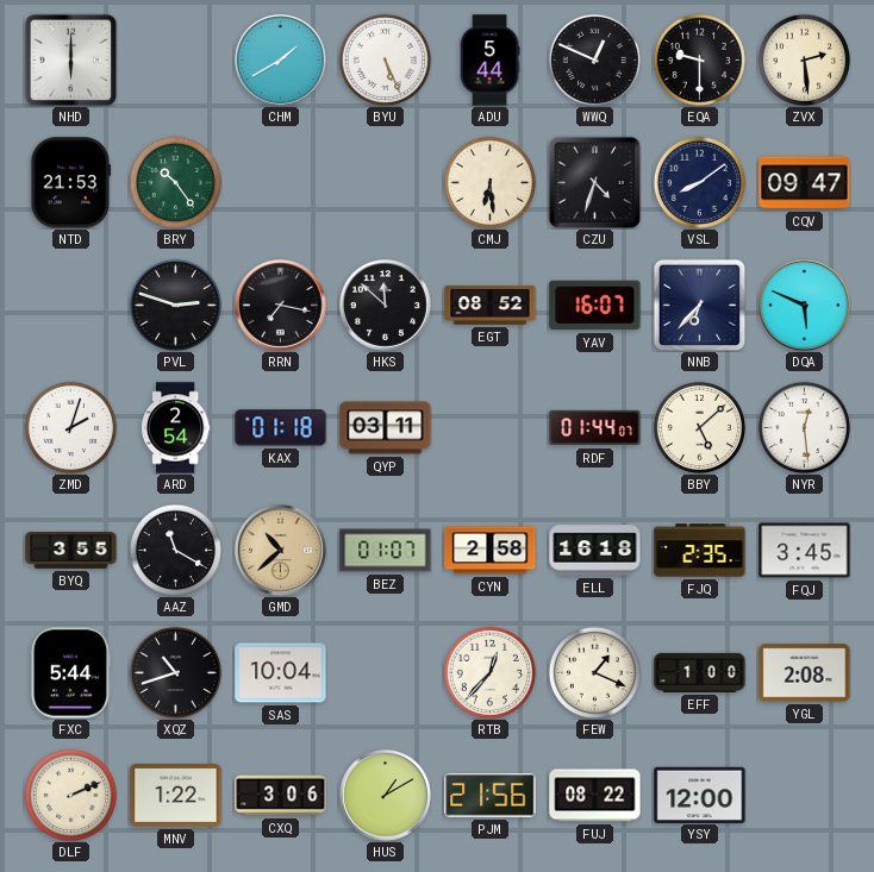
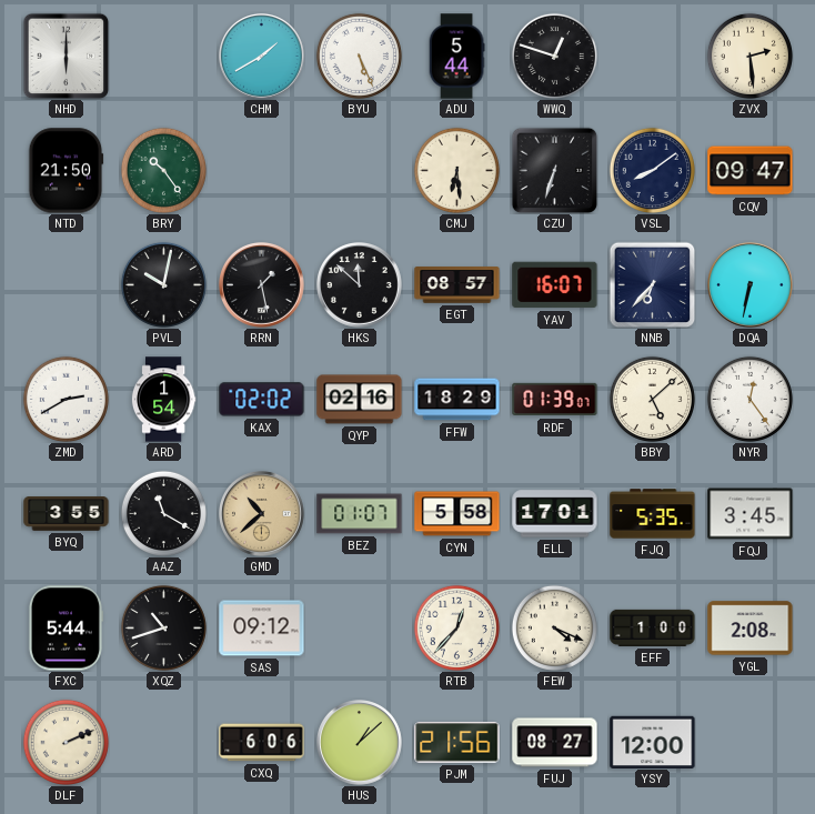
WWQ: 12:49 -> 12:48
EQA: 9:30 -> none
NTD: 21:53 -> 21:50
CZU: 4:33 -> 6:33
PVL: 2:48 -> 10:02
RRN: 7:17 -> 1:28
EGT: 08:52 -> 08:57
DQA: 5:49 -> 6:32
ZMD: 2:03 -> 2:40
ARD: 2:54 -> 1:54
KAX: 01:18 -> 02:02
QYP: 03:11 -> 02:16
FFW: none -> 18:29
RDF: 01:44 -> 01:39
NYR: 12:29 -> 12:24
CYN: 2:58 -> 5:58
ELL: 16:18 -> 17:01
FJQ: 2:35 -> 5:35
SAS: 10:04 -> 09:12
FEW: 1:19 -> 4:19
MNV: 1:22 -> none
CXQ: 3:06 -> 6:06
HUS: 1:10 -> 1:08
FUJ: 08:22 -> 08:27
